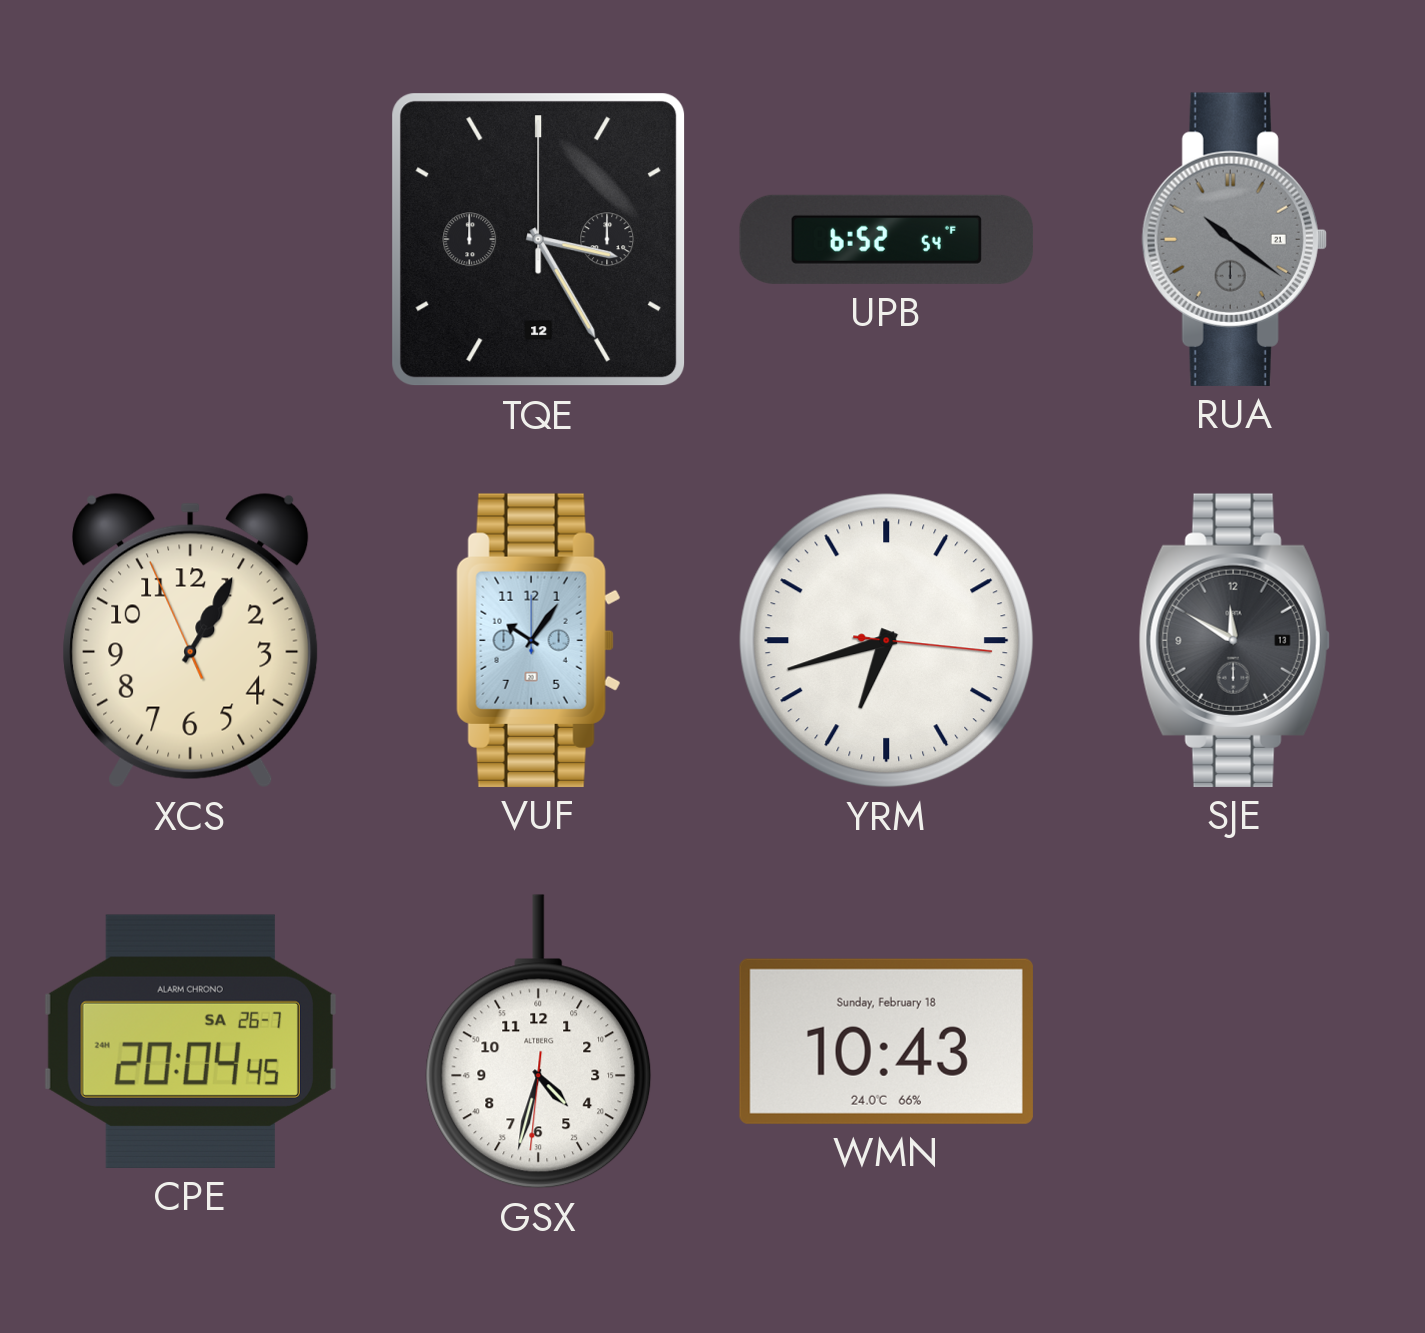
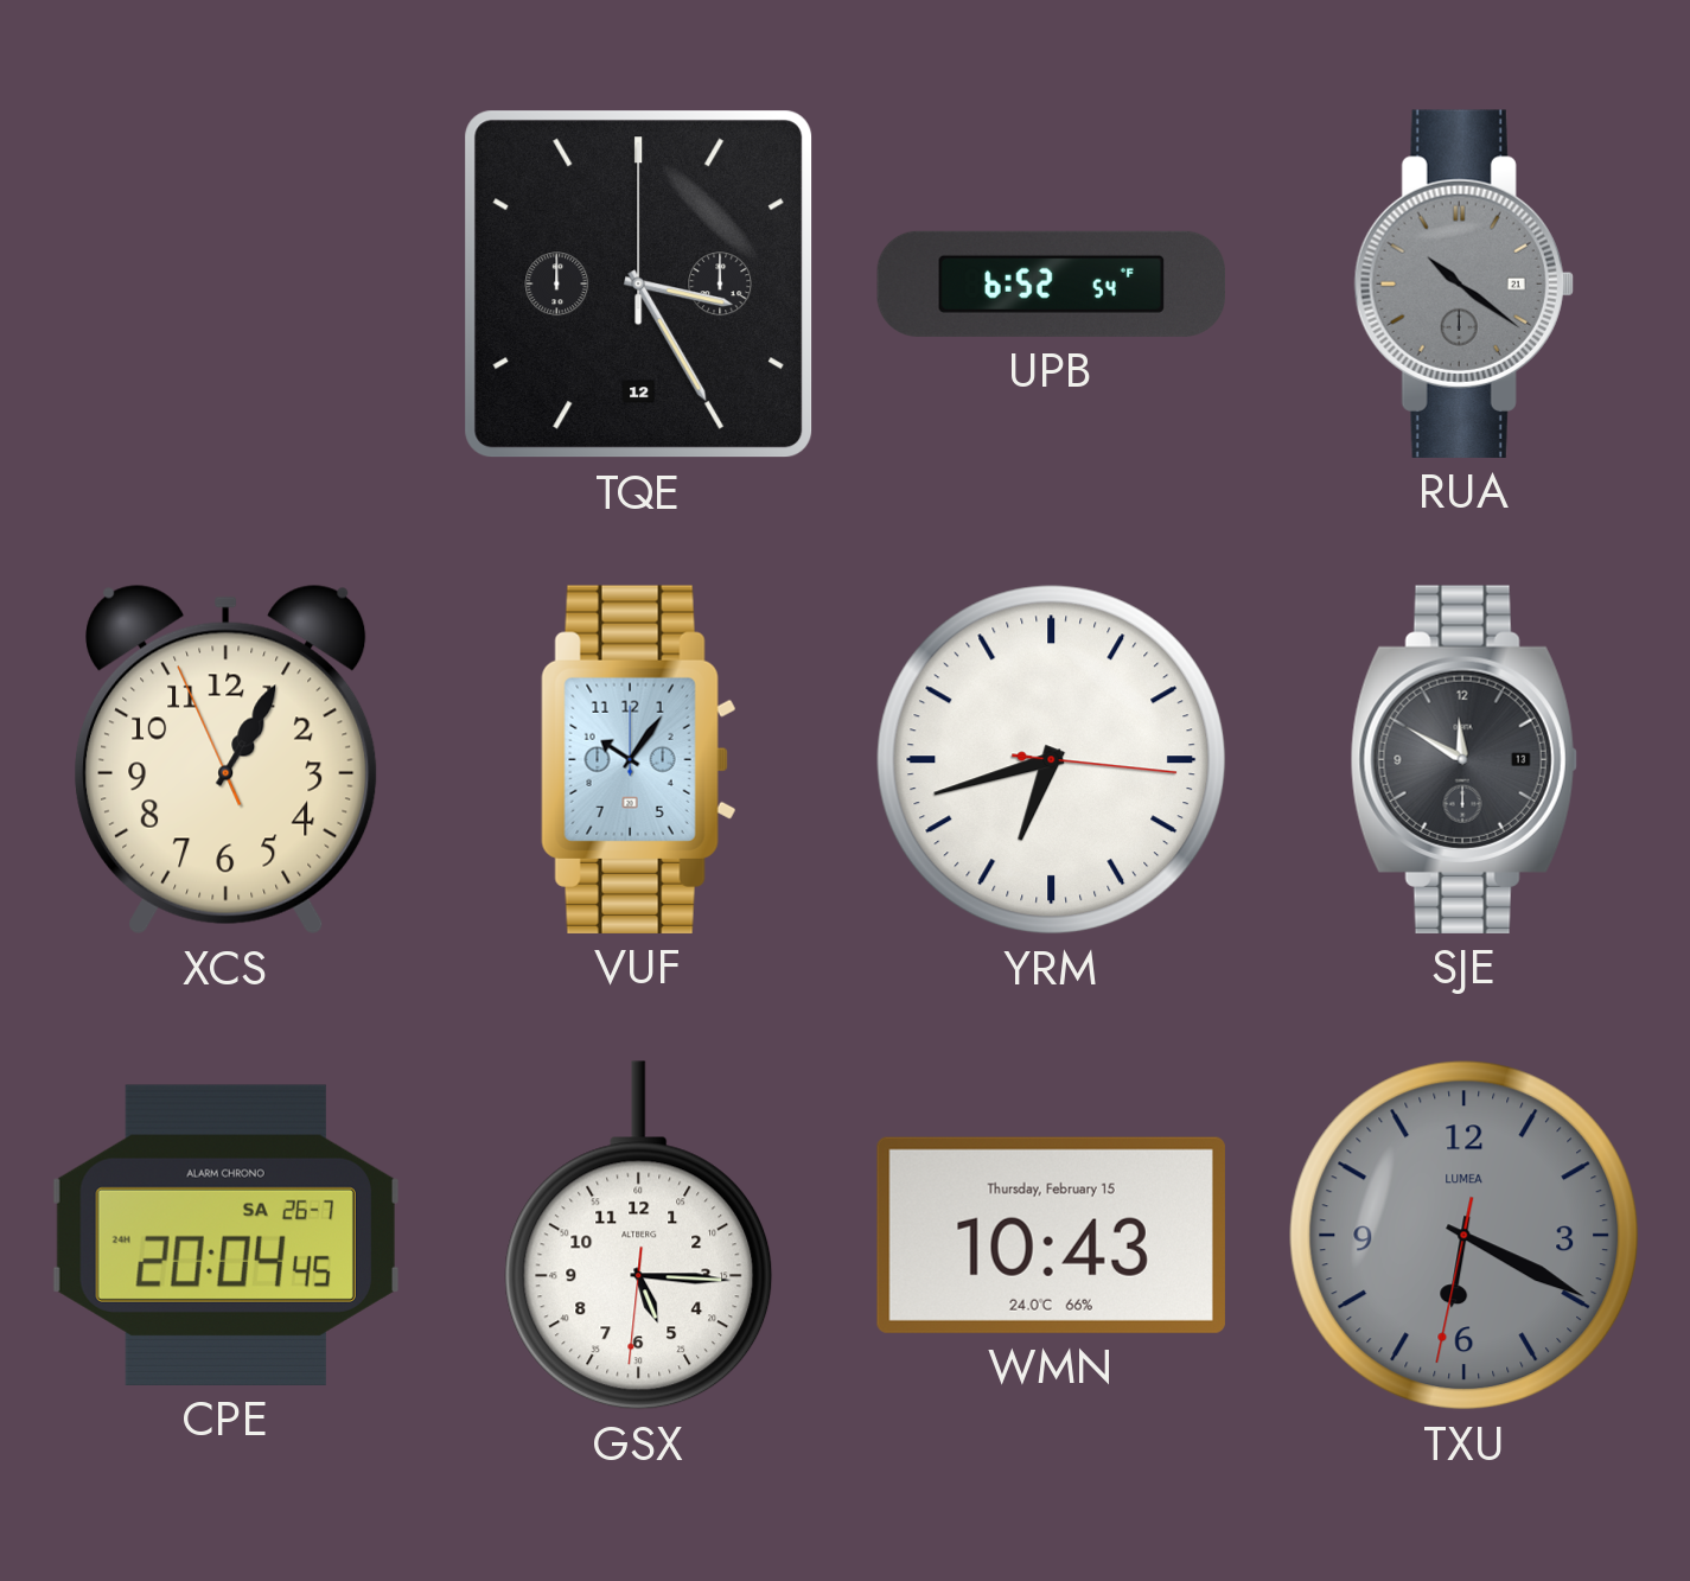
GSX: 4:32 -> 5:15
WMN date: Sunday, February 18 -> Thursday, February 15
TXU: none -> 6:19
